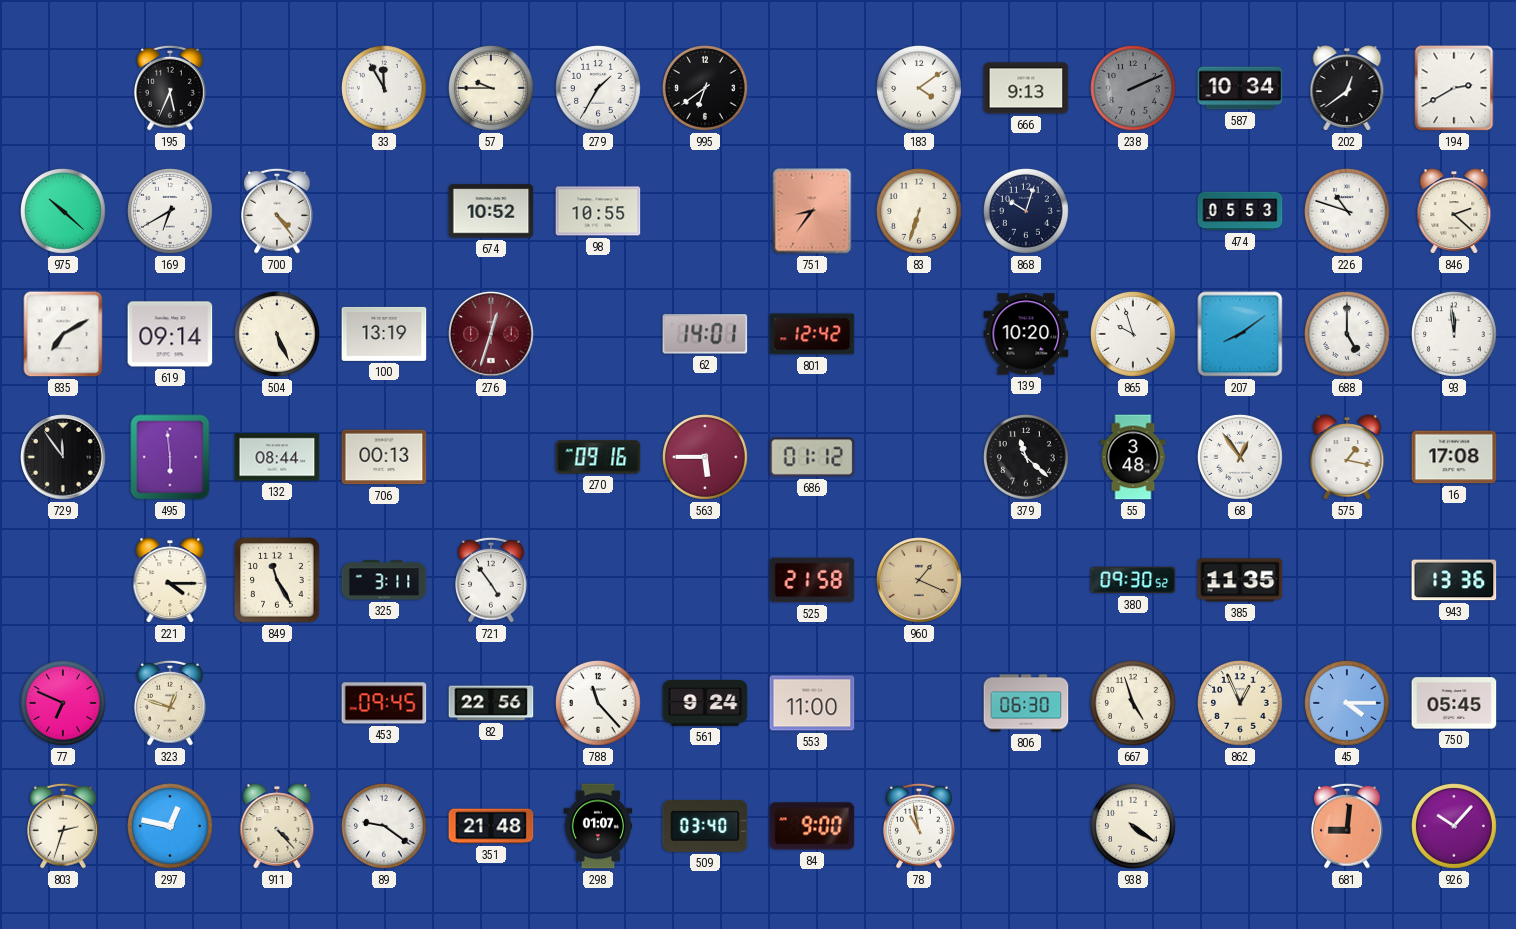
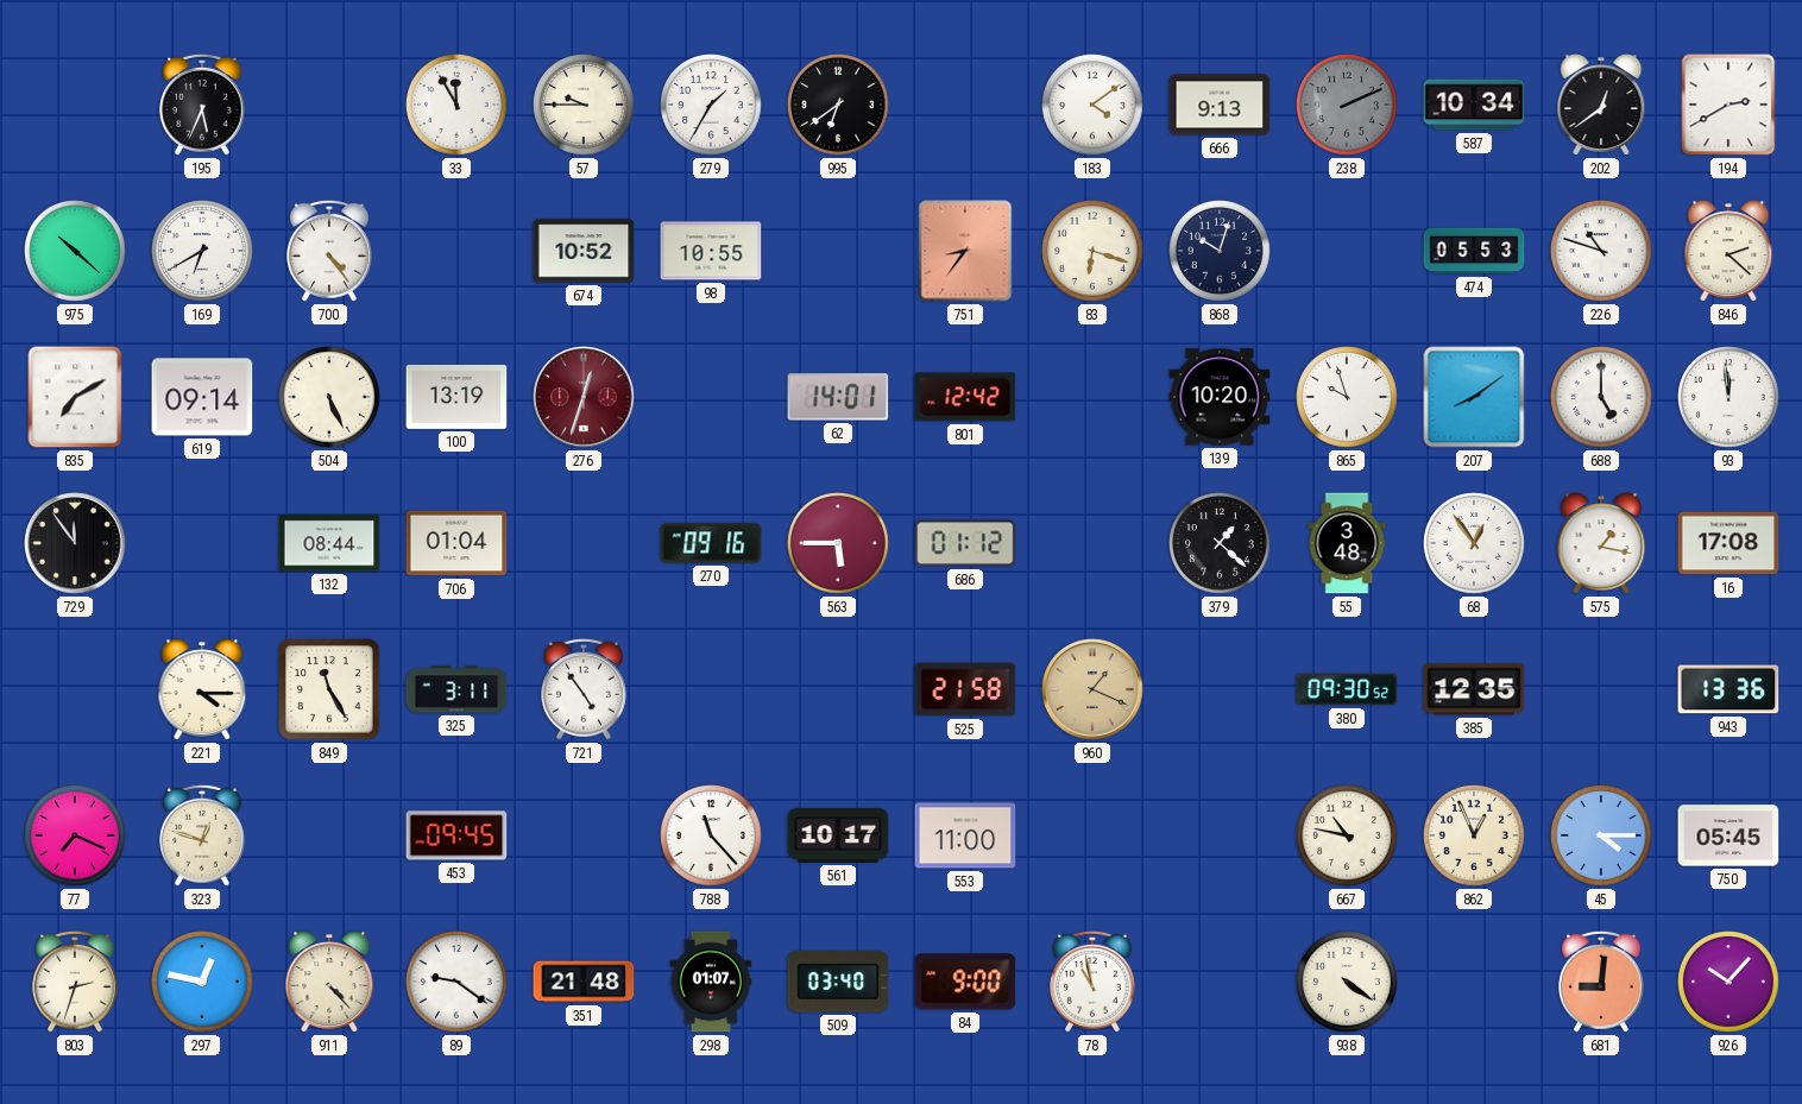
83: 6:33 -> 6:18
495: 5:59 -> none
706: 00:13 -> 01:04
379: 11:22 -> 1:22
385: 11:35 -> 12:35
77: 6:49 -> 7:19
82: 22:56 -> none
561: 9:24 -> 10:17
806: 06:30 -> none
667: 4:57 -> 10:47
